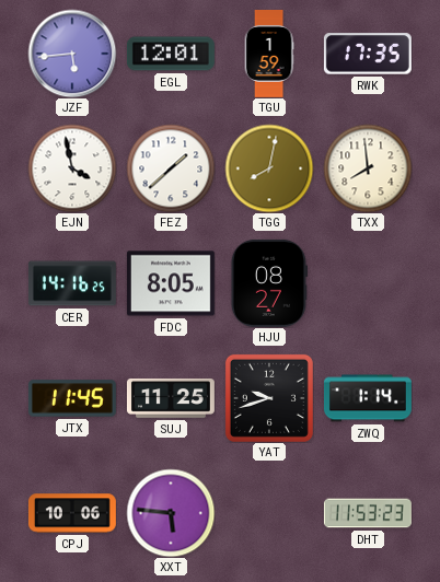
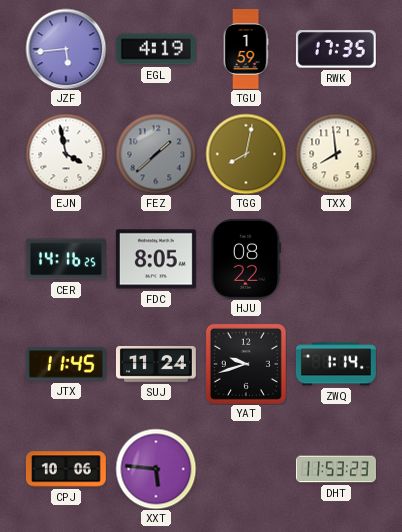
EGL: 12:01 -> 4:19
FEZ dial: white -> grey
HJU: 08:27 -> 08:22
SUJ: 11:25 -> 11:24
